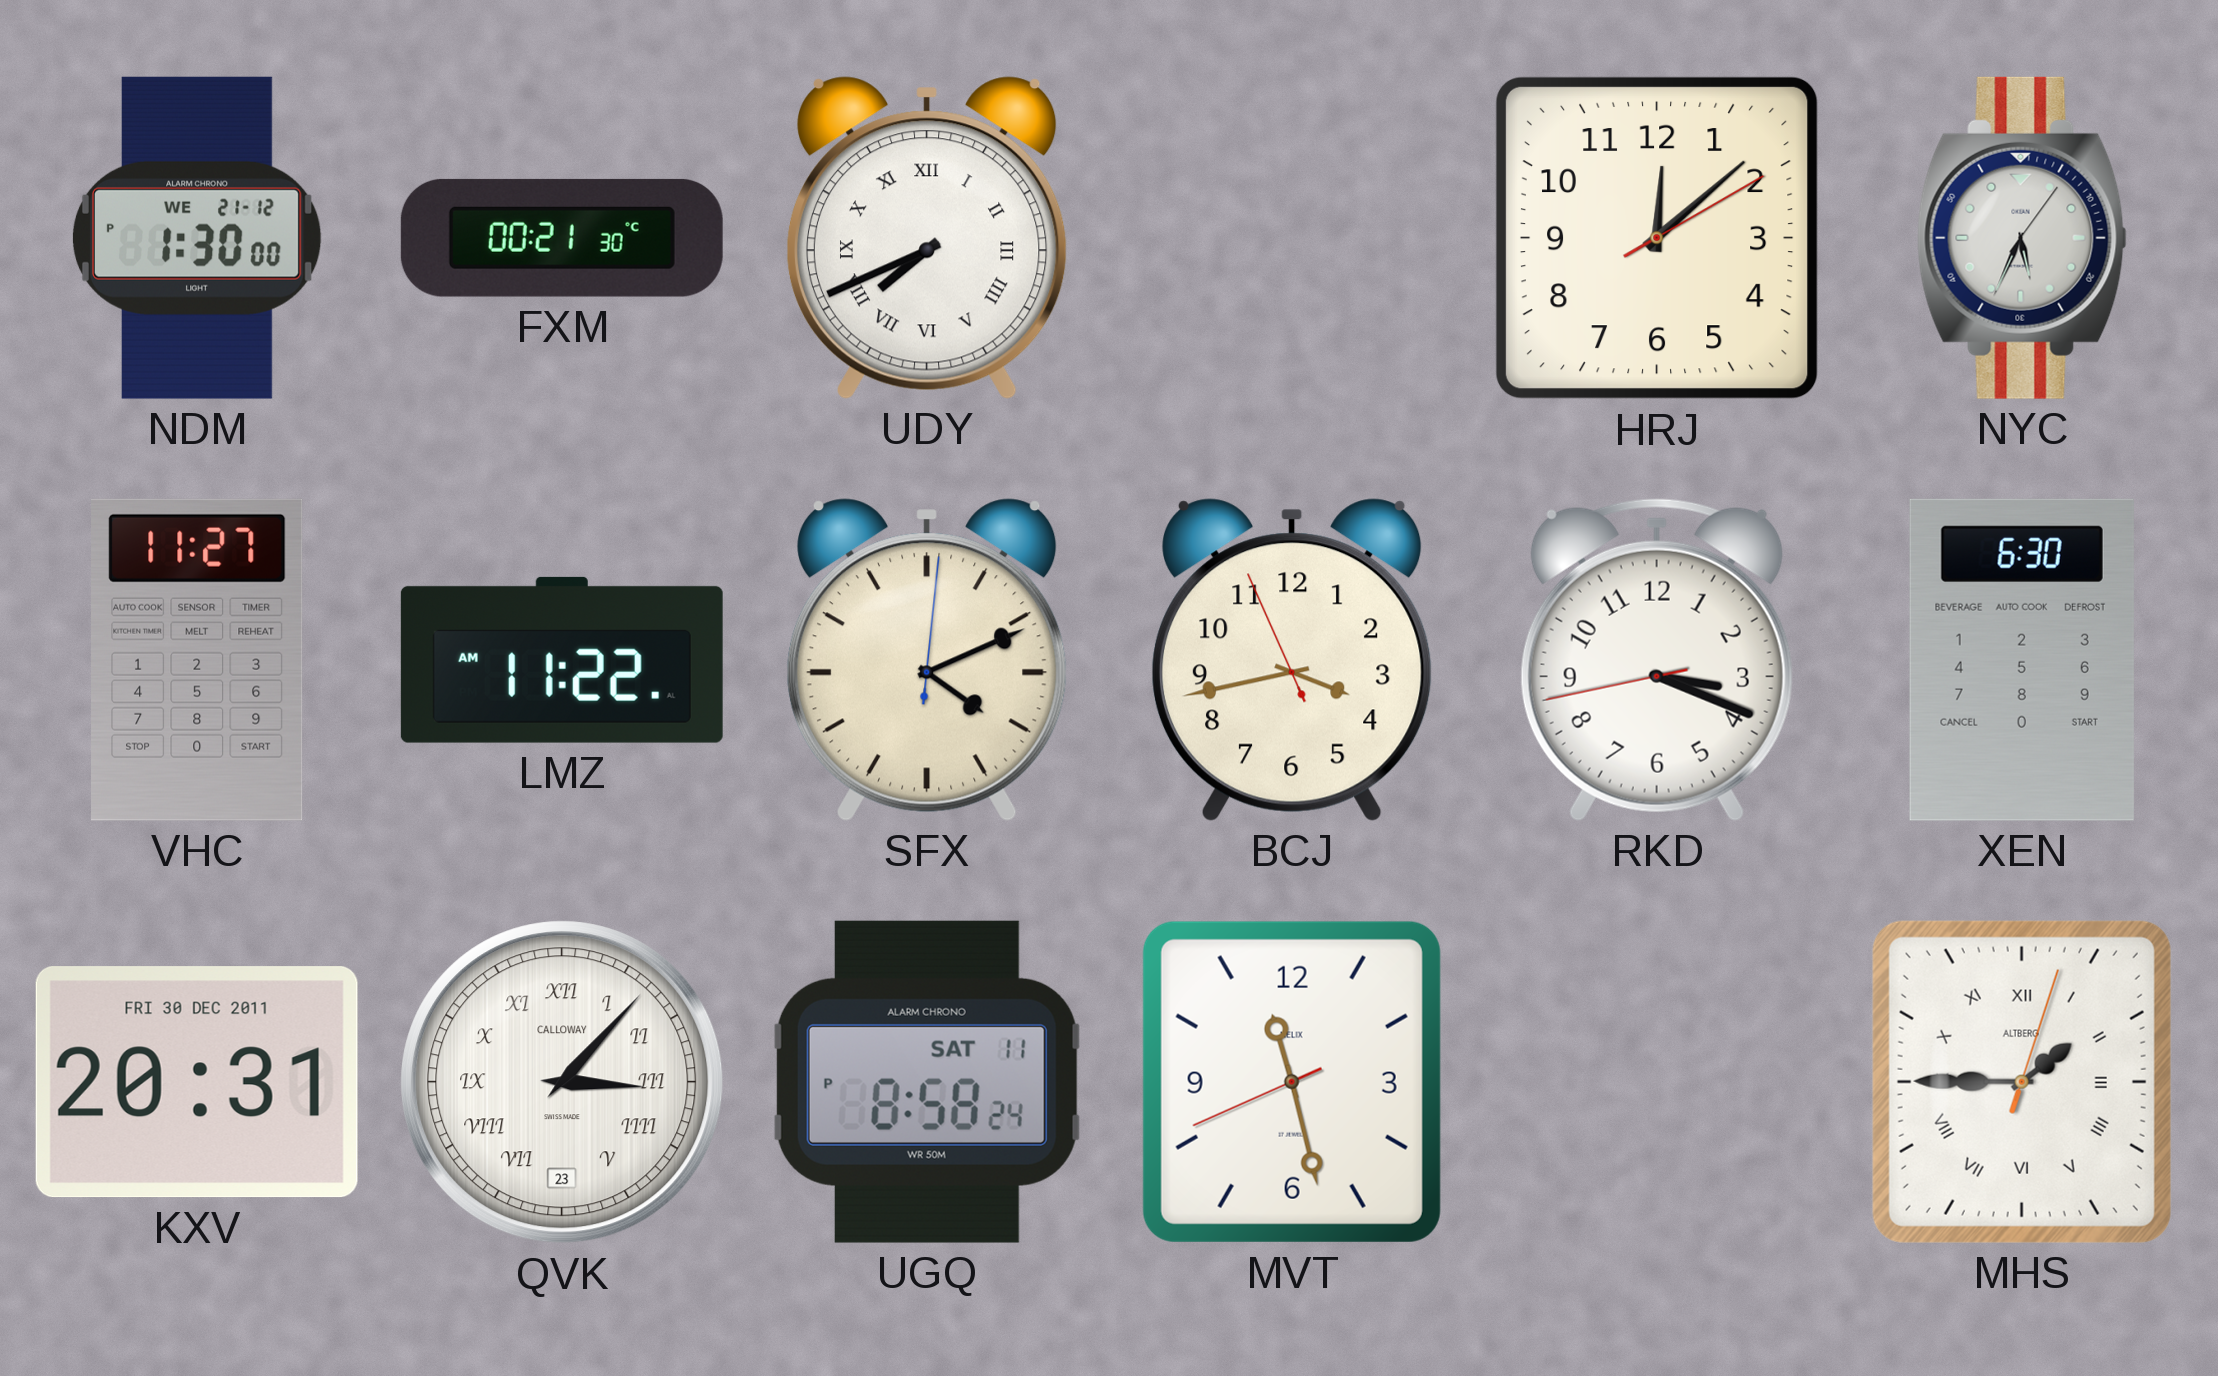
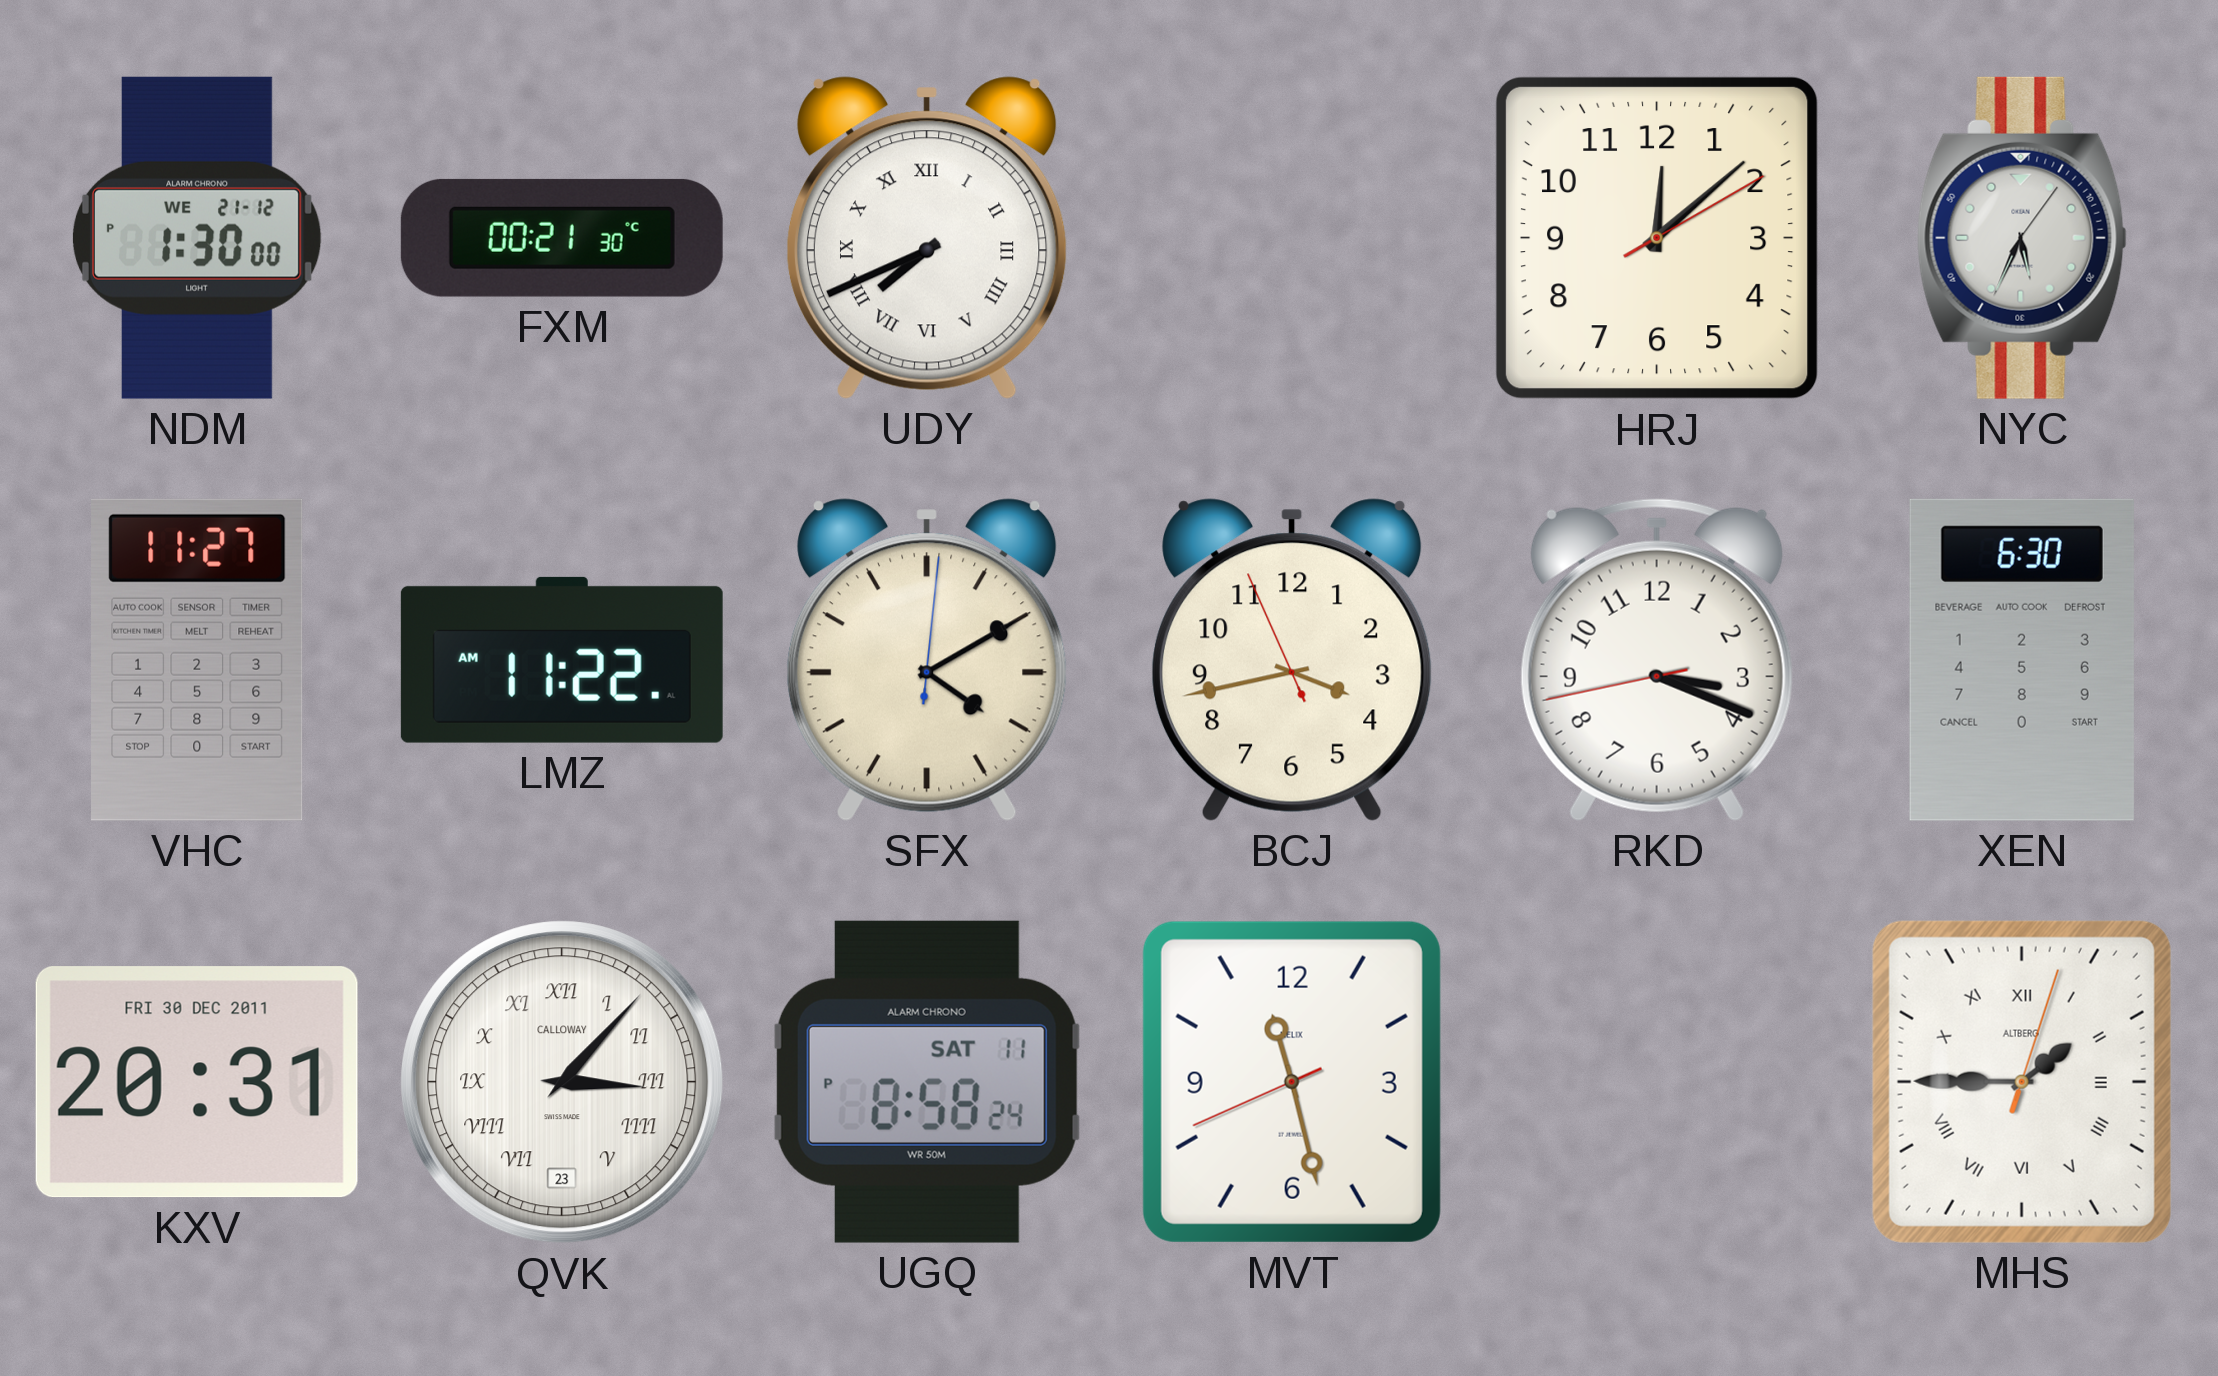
SFX: 4:11 -> 4:10
